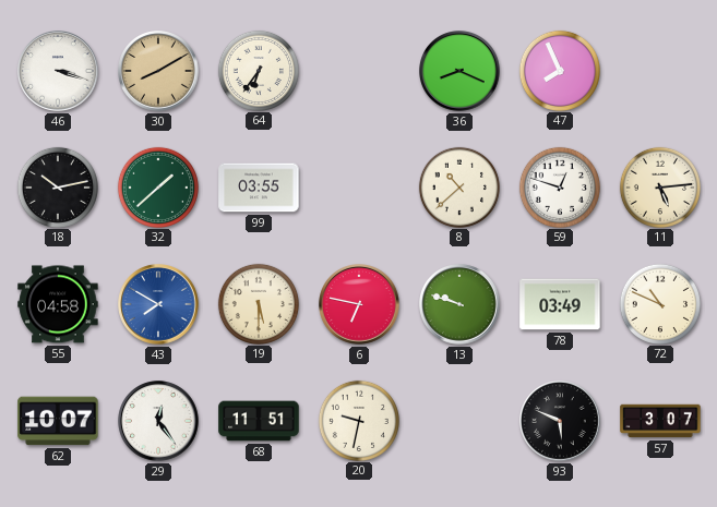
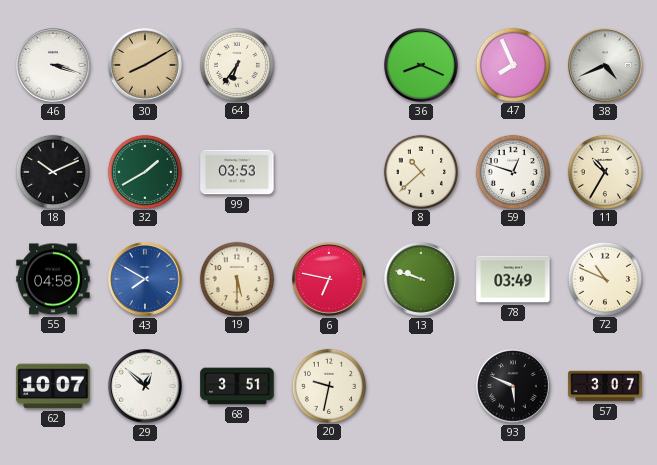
38: none -> 4:41
18: 10:13 -> 10:11
32: 1:38 -> 1:40
99: 03:55 -> 03:53
11: 5:14 -> 10:35
29: 12:24 -> 12:52
68: 11:51 -> 3:51
